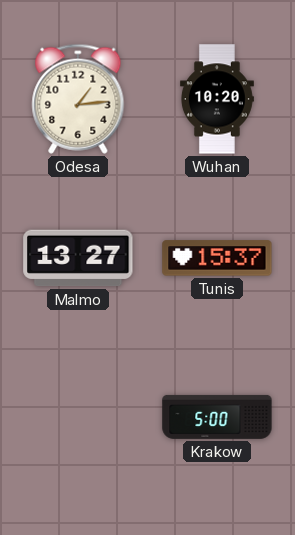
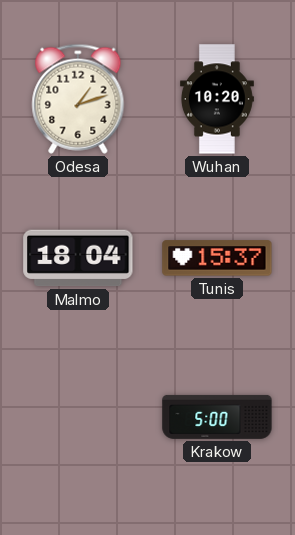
Odesa: 1:14 -> 1:12
Malmo: 13:27 -> 18:04
